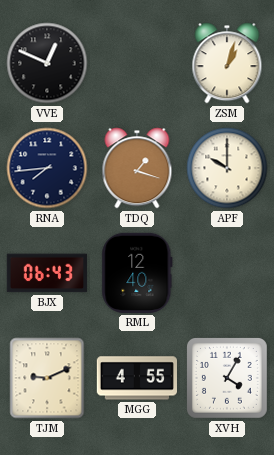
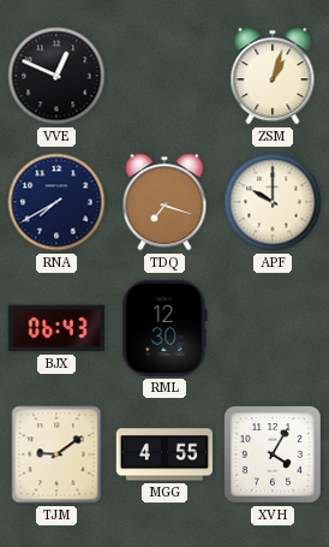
RNA: 7:44 -> 7:40
TDQ: 1:18 -> 7:18
RML: 12:40 -> 12:30
TJM: 9:11 -> 9:09
